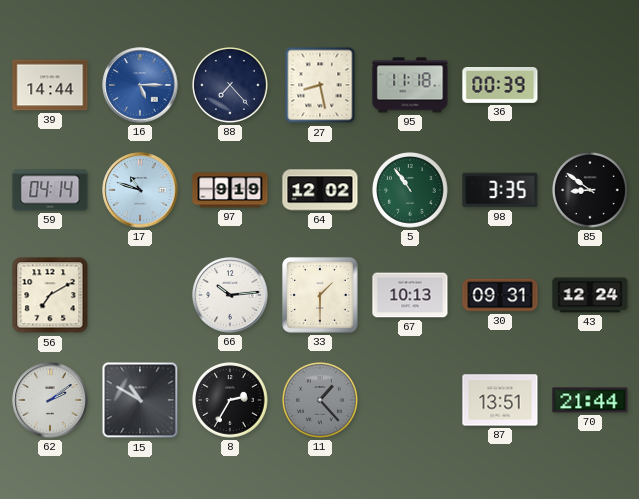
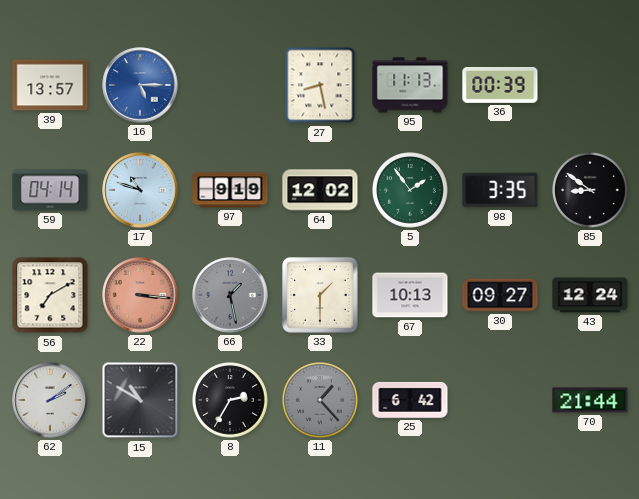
39: 14:44 -> 13:57
88: 7:23 -> none
95: 11:18 -> 11:13
5: 10:54 -> 1:54
22: none -> 3:16
66: 10:14 -> 1:28
66 dial: white -> grey
30: 09:31 -> 09:27
25: none -> 6:42
87: 13:51 -> none
